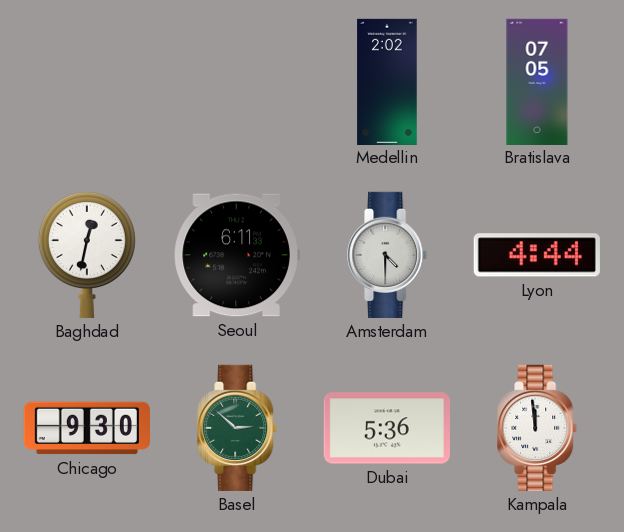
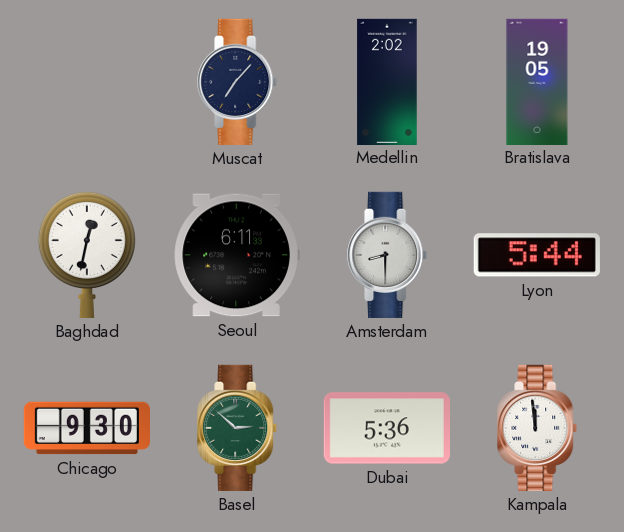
Muscat: none -> 7:07
Bratislava: 07:05 -> 19:05
Amsterdam: 4:30 -> 8:30
Lyon: 4:44 -> 5:44
